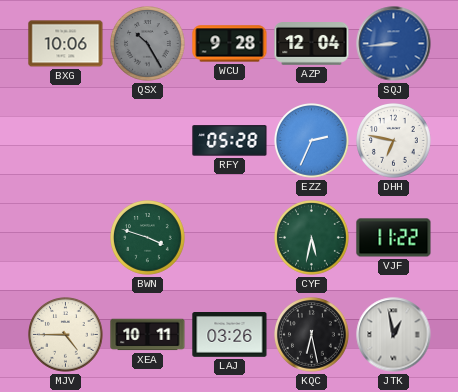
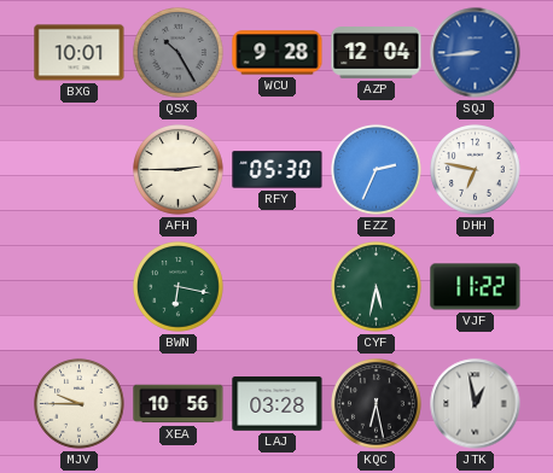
BXG: 10:06 -> 10:01
AFH: none -> 2:45
RFY: 05:28 -> 05:30
BWN: 3:48 -> 6:17
MJV: 4:45 -> 9:45
XEA: 10:11 -> 10:56
LAJ: 03:26 -> 03:28
